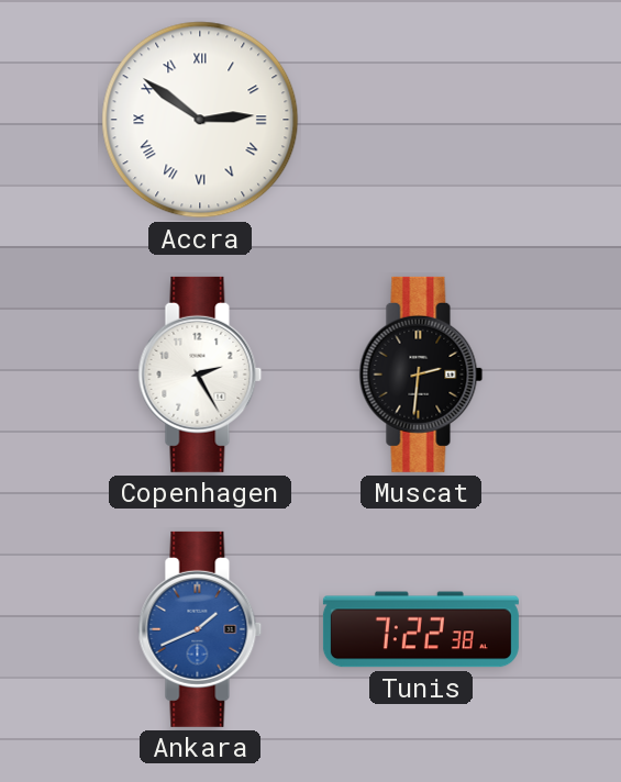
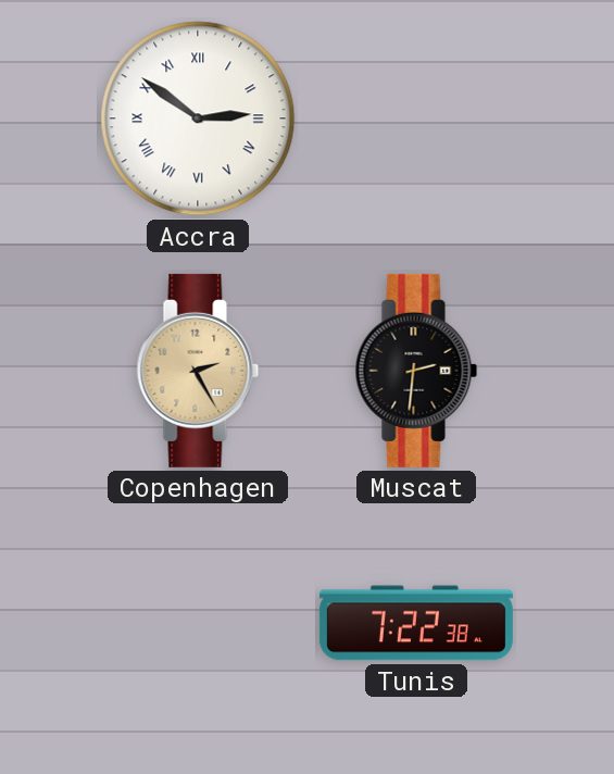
Copenhagen dial: white -> champagne
Ankara: 1:41 -> none
